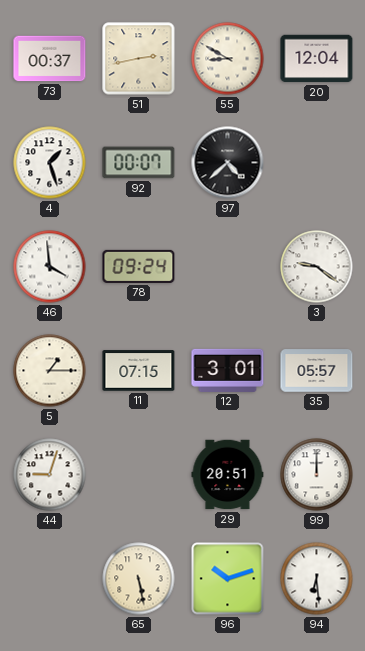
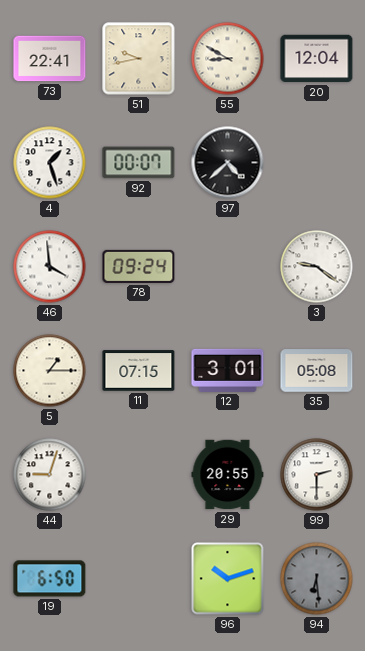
73: 00:37 -> 22:41
51: 2:43 -> 9:43
35: 05:57 -> 05:08
29: 20:51 -> 20:55
99: 12:00 -> 2:30
19: none -> 6:50
65: 5:28 -> none
94 dial: white -> grey
